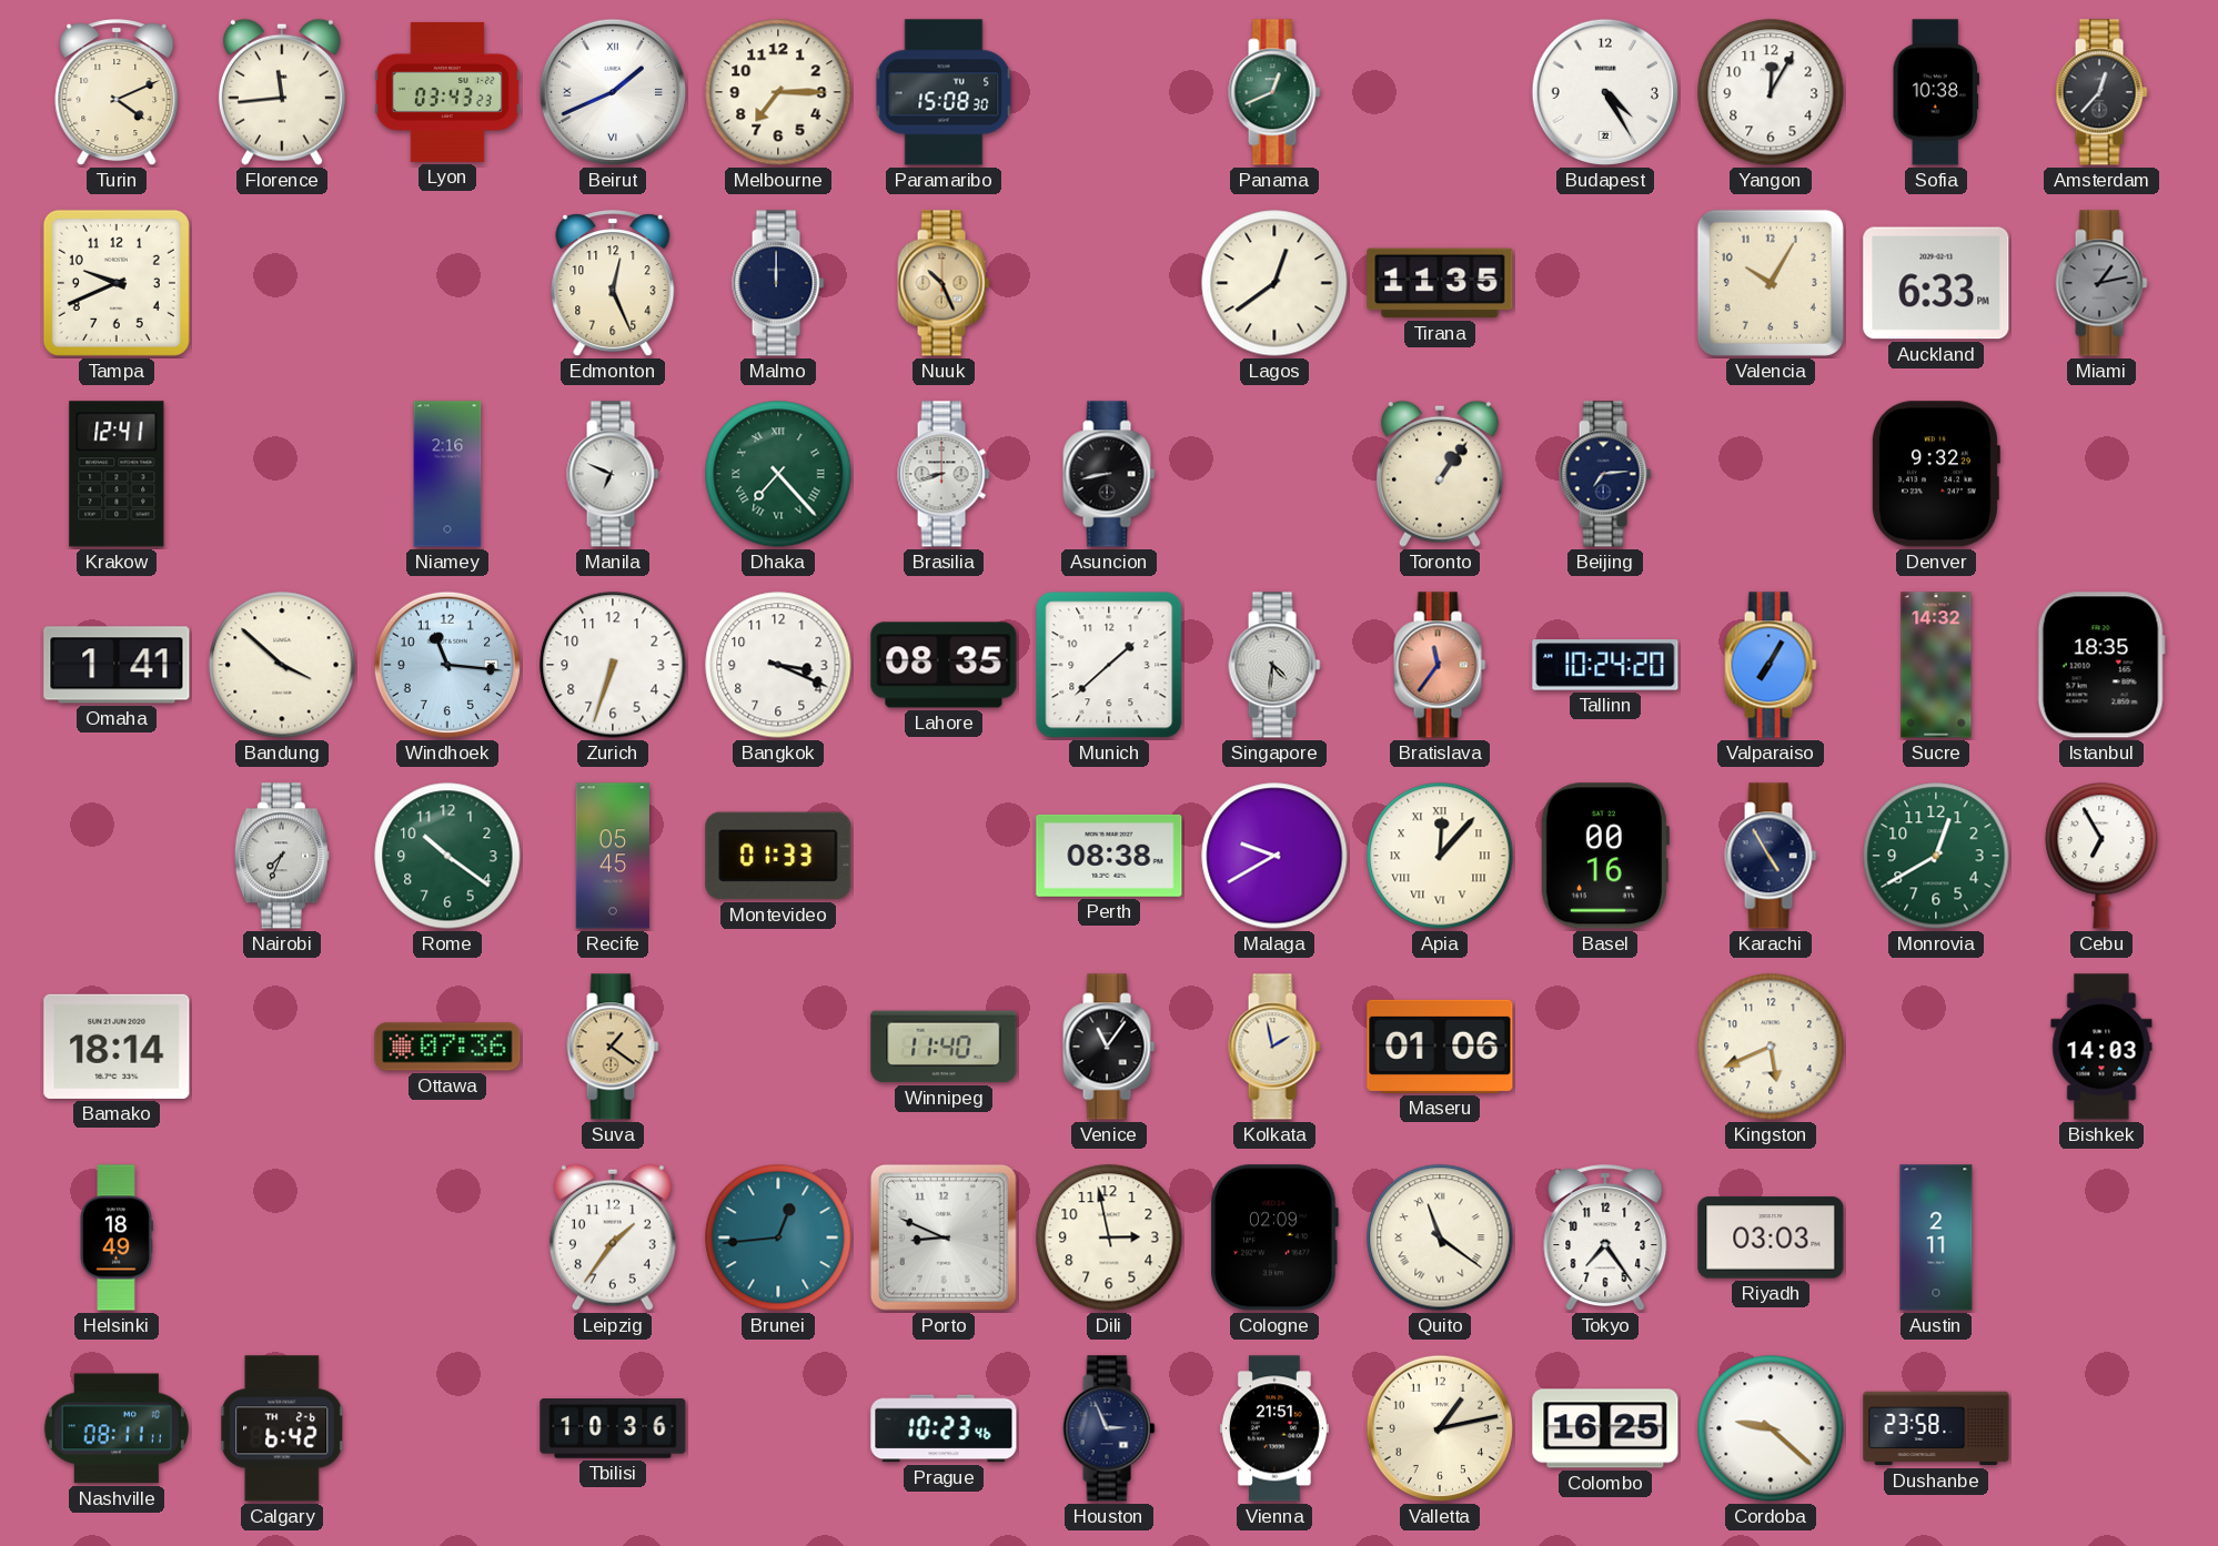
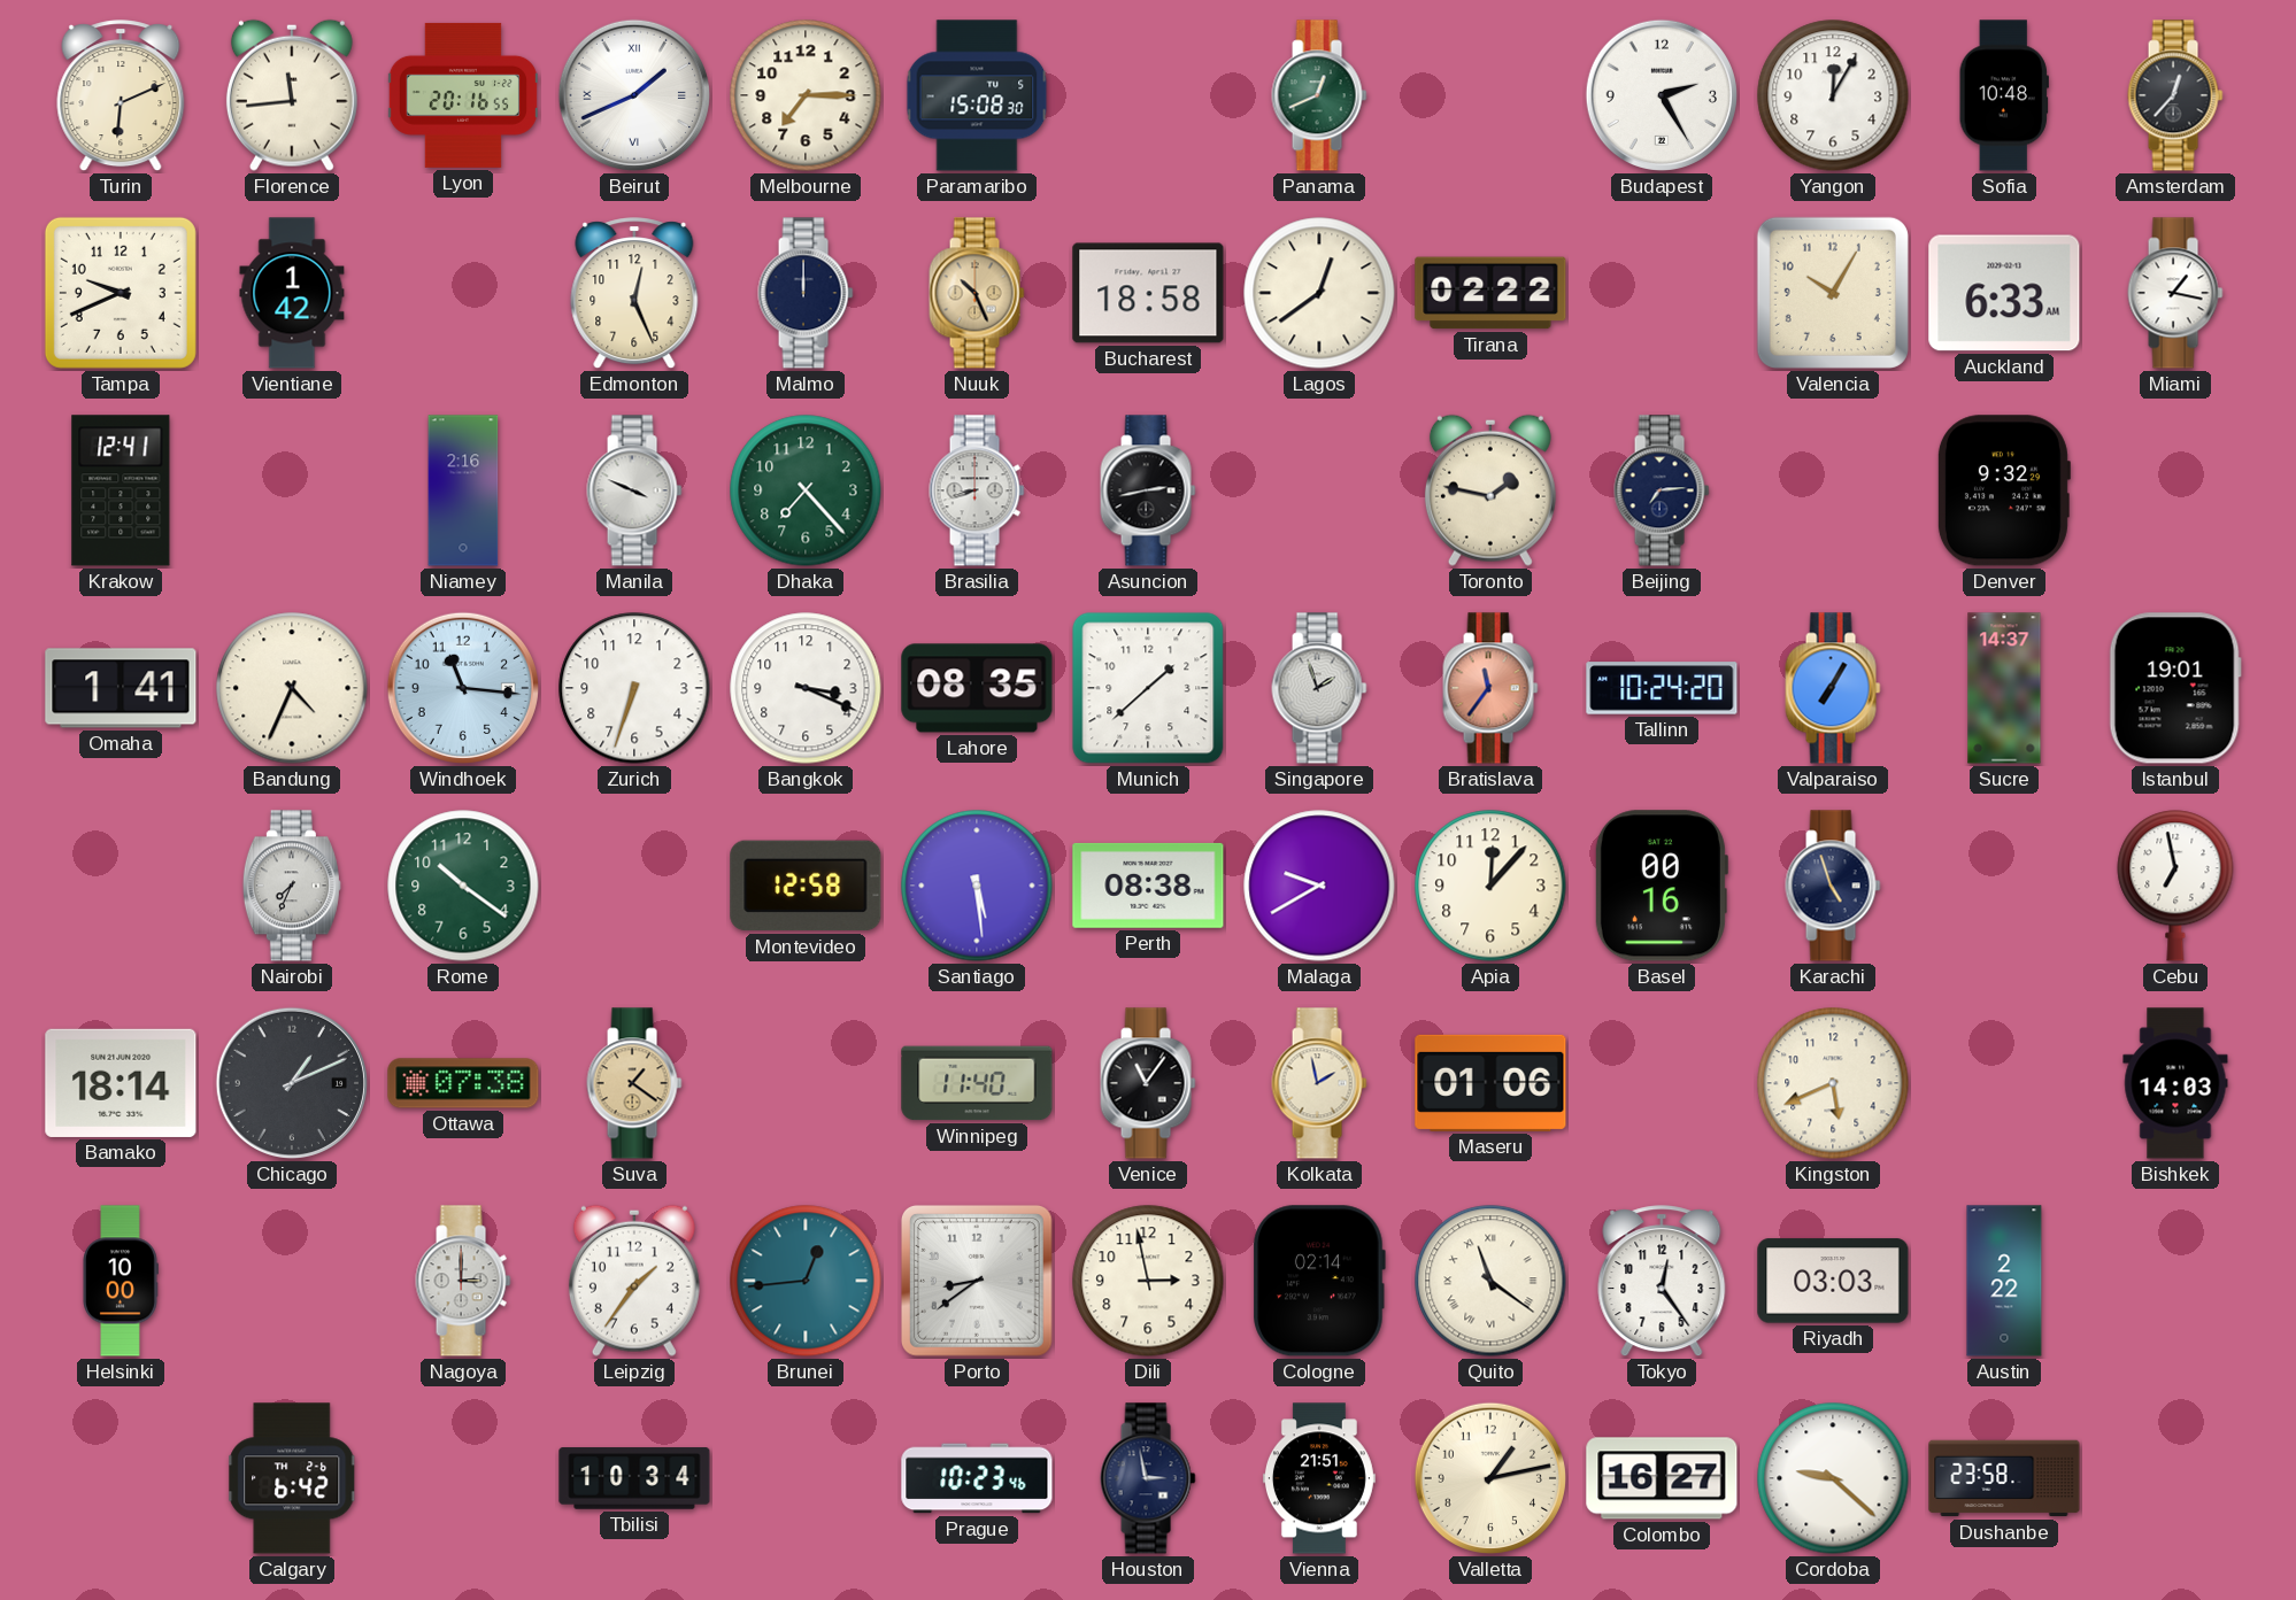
Turin: 4:11 -> 6:11
Lyon: 03:43 -> 20:16
Budapest: 4:25 -> 2:25
Sofia: 10:38 -> 10:48
Vientiane: none -> 1:42
Bucharest: none -> 18:58
Tirana: 11:35 -> 02:22
Auckland: 6:33 PM -> 6:33 AM
Miami: 1:13 -> 1:17
Miami dial: grey -> white
Manila: 6:49 -> 3:49
Dhaka numerals: Roman -> Arabic
Asuncion: 8:43 -> 2:43
Toronto: 1:06 -> 1:47
Bandung: 3:52 -> 4:34
Singapore: 4:31 -> 1:57
Sucre: 14:32 -> 14:37
Istanbul: 18:35 -> 19:01
Recife: 05:45 -> none
Montevideo: 01:33 -> 12:58
Santiago: none -> 5:29
Apia numerals: Roman -> Arabic
Karachi: 4:55 -> 4:57
Monrovia: 12:40 -> none
Cebu: 6:55 -> 6:58
Chicago: none -> 1:11
Ottawa: 07:36 -> 07:38
Helsinki: 18:49 -> 10:00
Nagoya: none -> 3:00
Porto: 8:49 -> 8:39
Cologne: 02:09 -> 02:14
Tokyo: 7:24 -> 12:24
Austin: 2:11 -> 2:22
Nashville: 08:11 -> none
Tbilisi: 10:36 -> 10:34
Houston: 2:56 -> 2:58
Colombo: 16:25 -> 16:27
